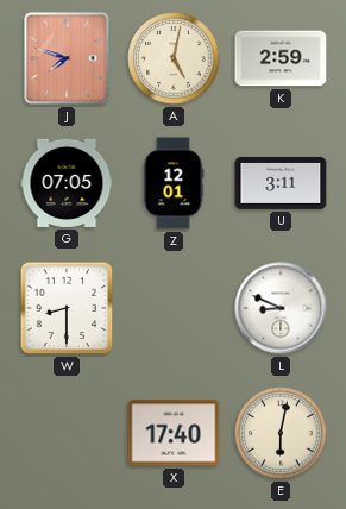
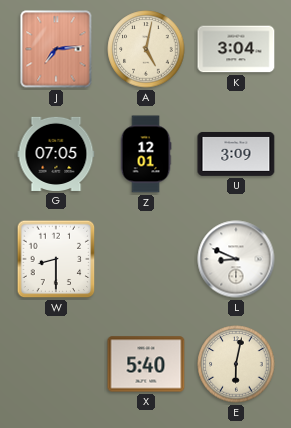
J: 7:48 -> 7:14
K: 2:59 -> 3:04
U: 3:11 -> 3:09
X: 17:40 -> 5:40
